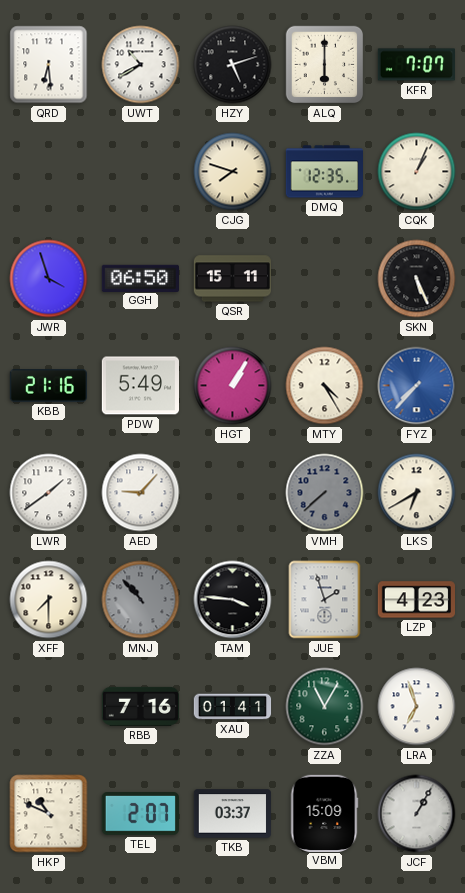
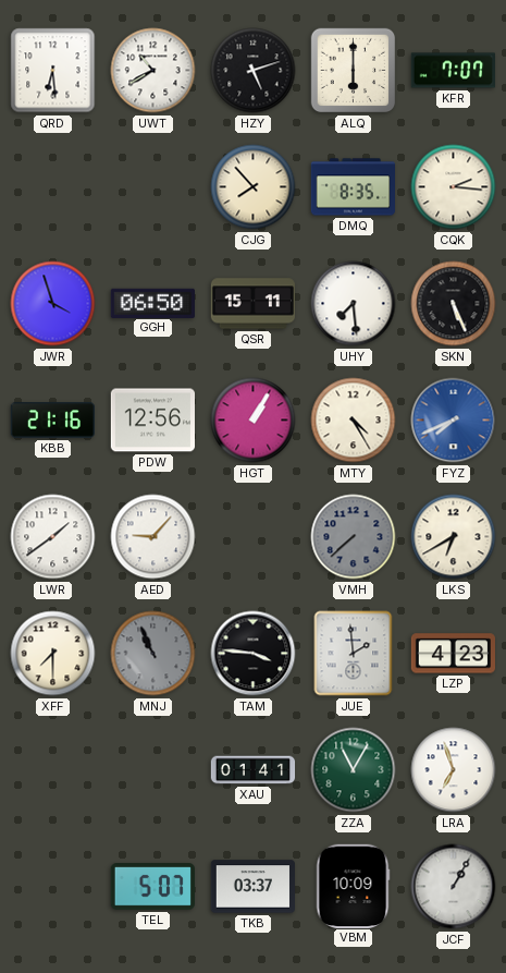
CJG: 7:48 -> 7:53
DMQ: 12:35 -> 8:35
CQK: 1:04 -> 2:16
UHY: none -> 7:29
PDW: 5:49 -> 12:56
FYZ: 7:37 -> 7:41
MNJ: 10:53 -> 10:56
JUE: 1:57 -> 1:59
RBB: 7:16 -> none
HKP: 10:49 -> none
TEL: 2:07 -> 5:07
VBM: 15:09 -> 10:09
